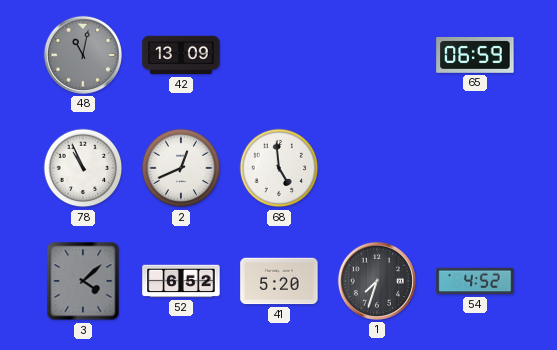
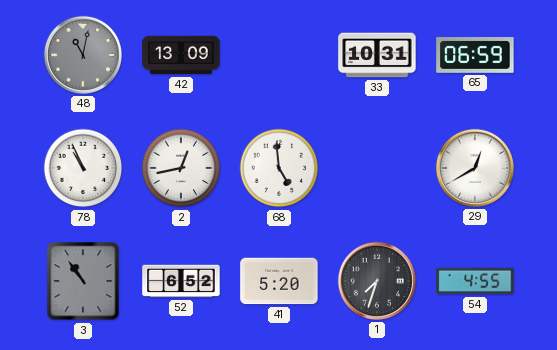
33: none -> 10:31
2: 12:41 -> 12:43
29: none -> 12:40
3: 4:08 -> 10:54
54: 4:52 -> 4:55
